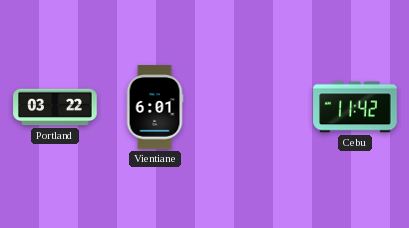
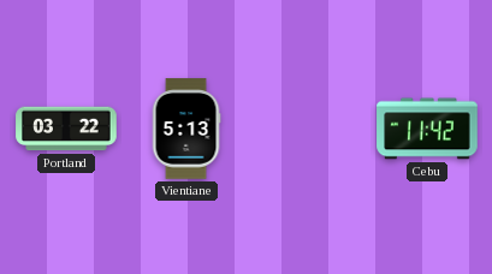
Vientiane: 6:01 -> 5:13
